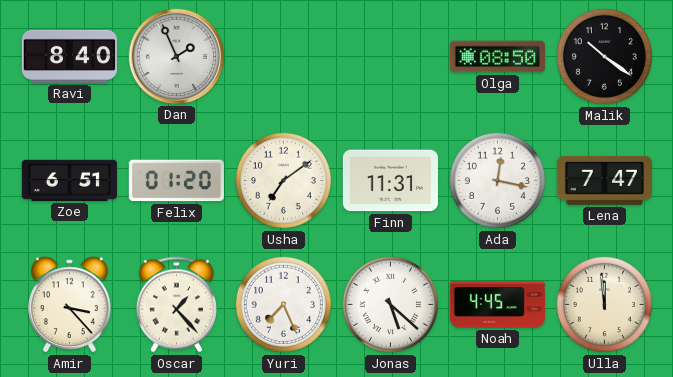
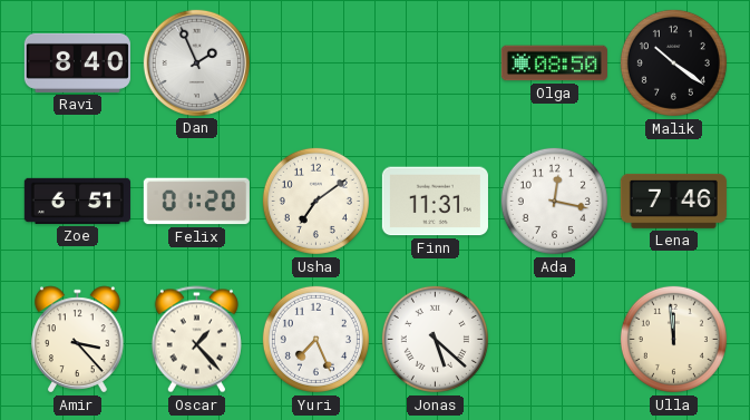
Lena: 7:47 -> 7:46
Noah: 4:45 -> none
